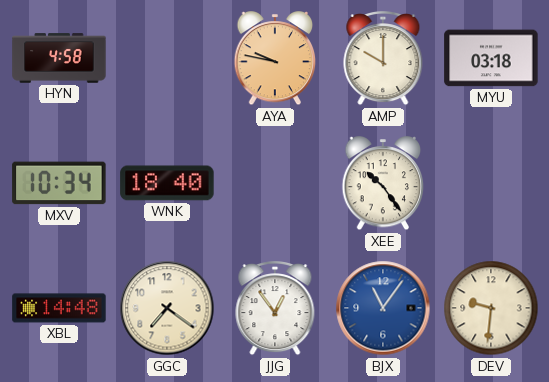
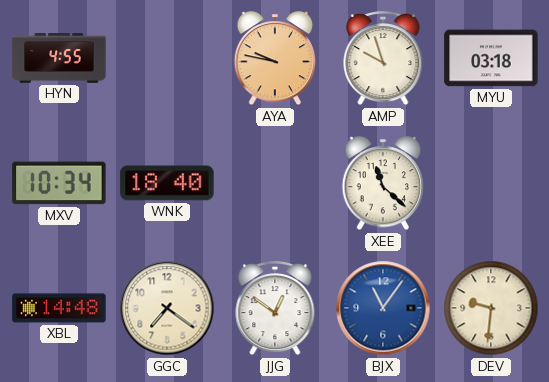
HYN: 4:58 -> 4:55
AMP: 10:00 -> 9:57
XEE: 10:24 -> 11:22
JJG: 12:54 -> 12:51
